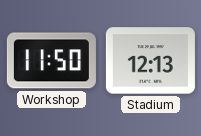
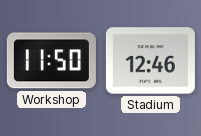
Stadium: 12:13 -> 12:46
